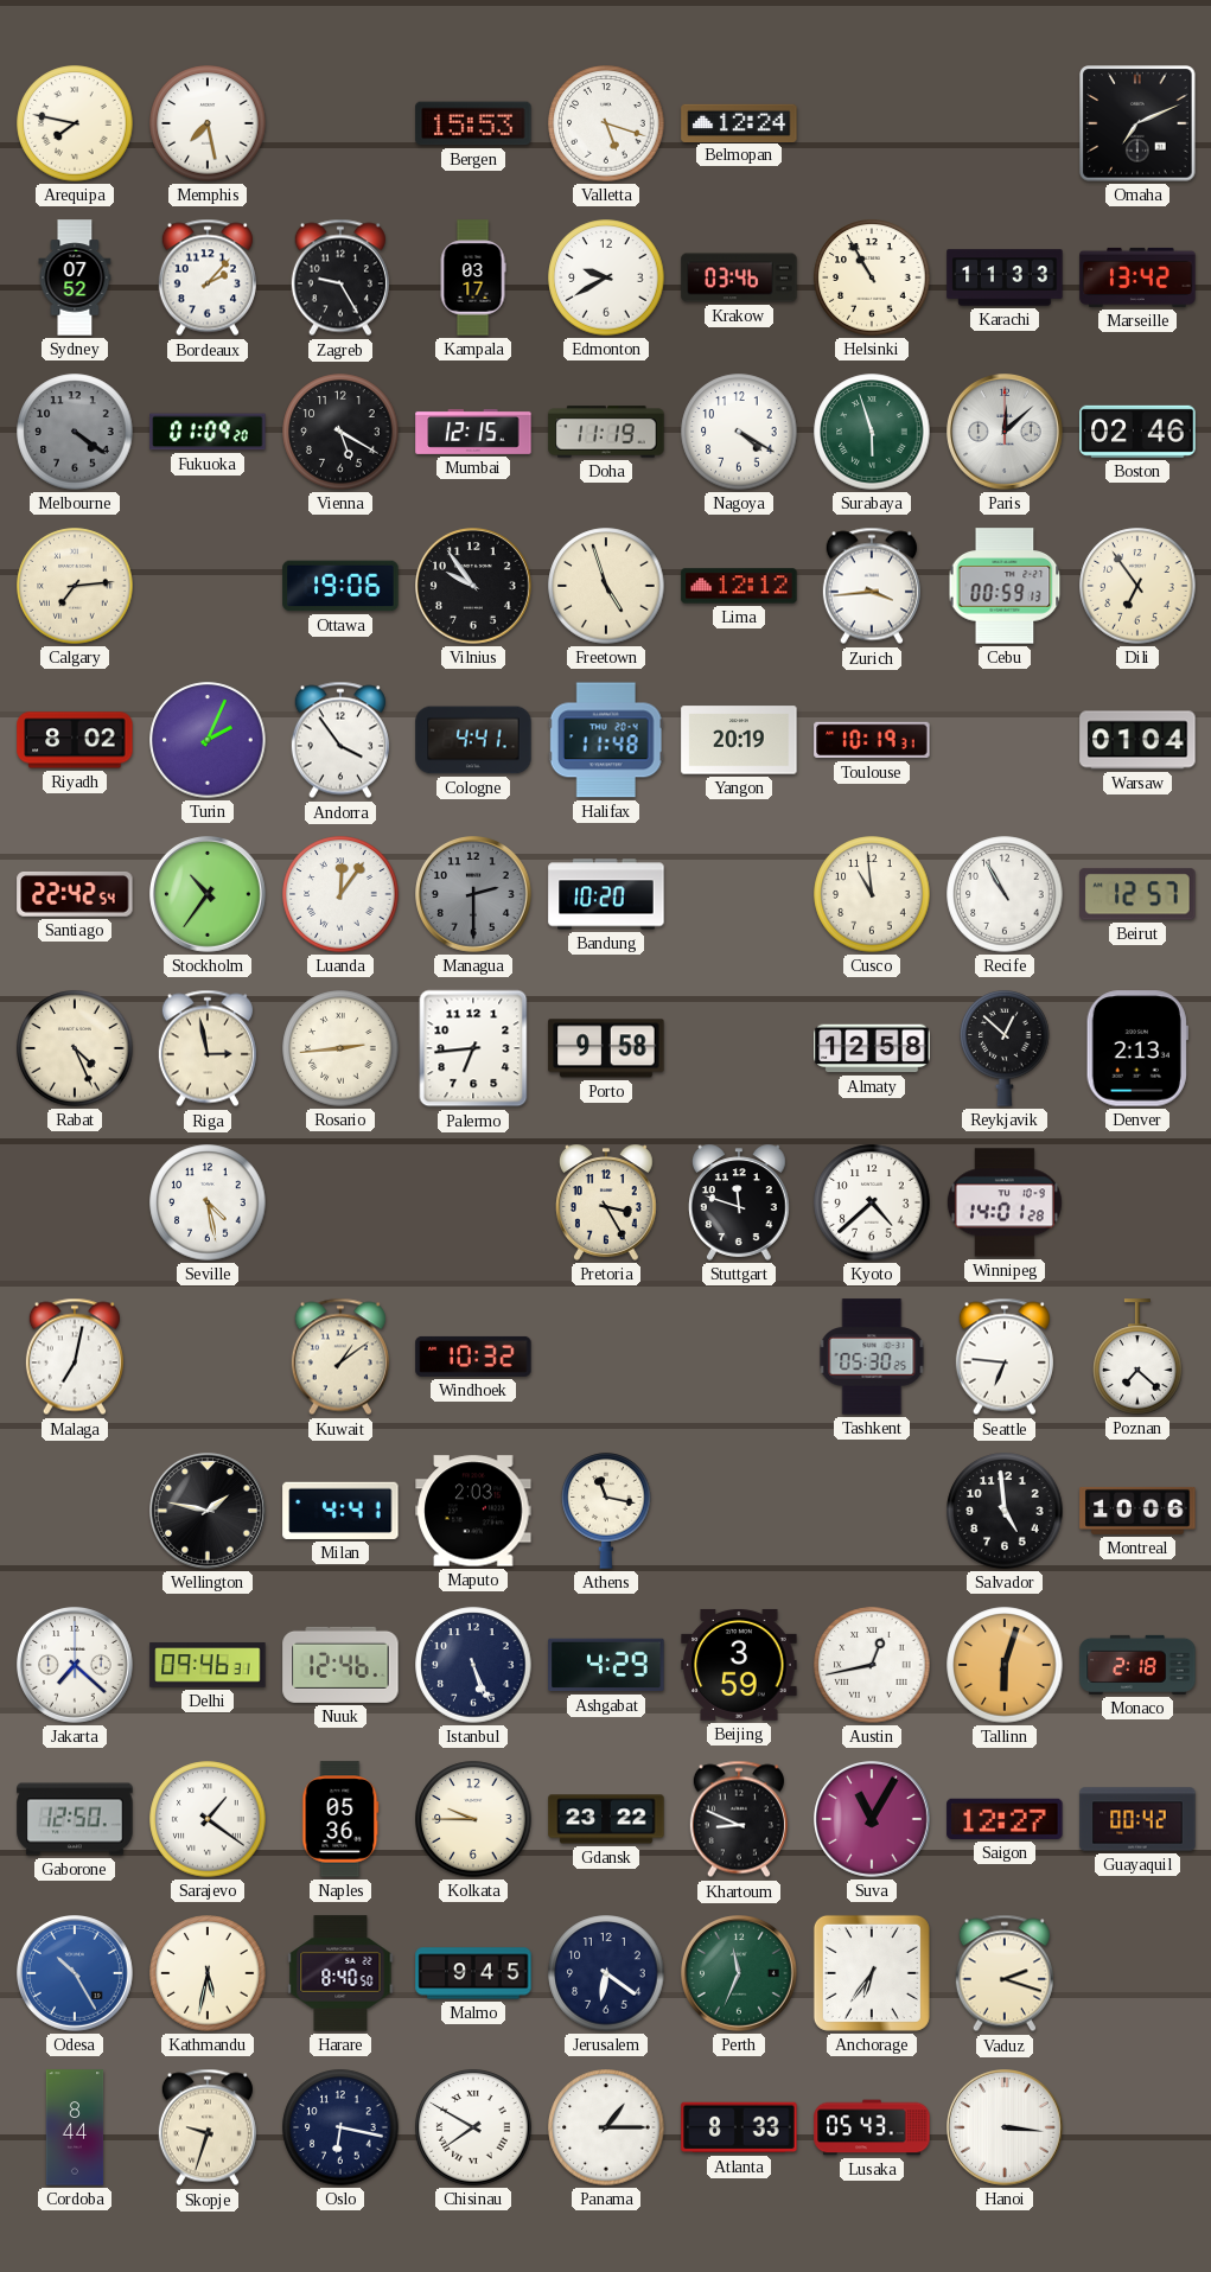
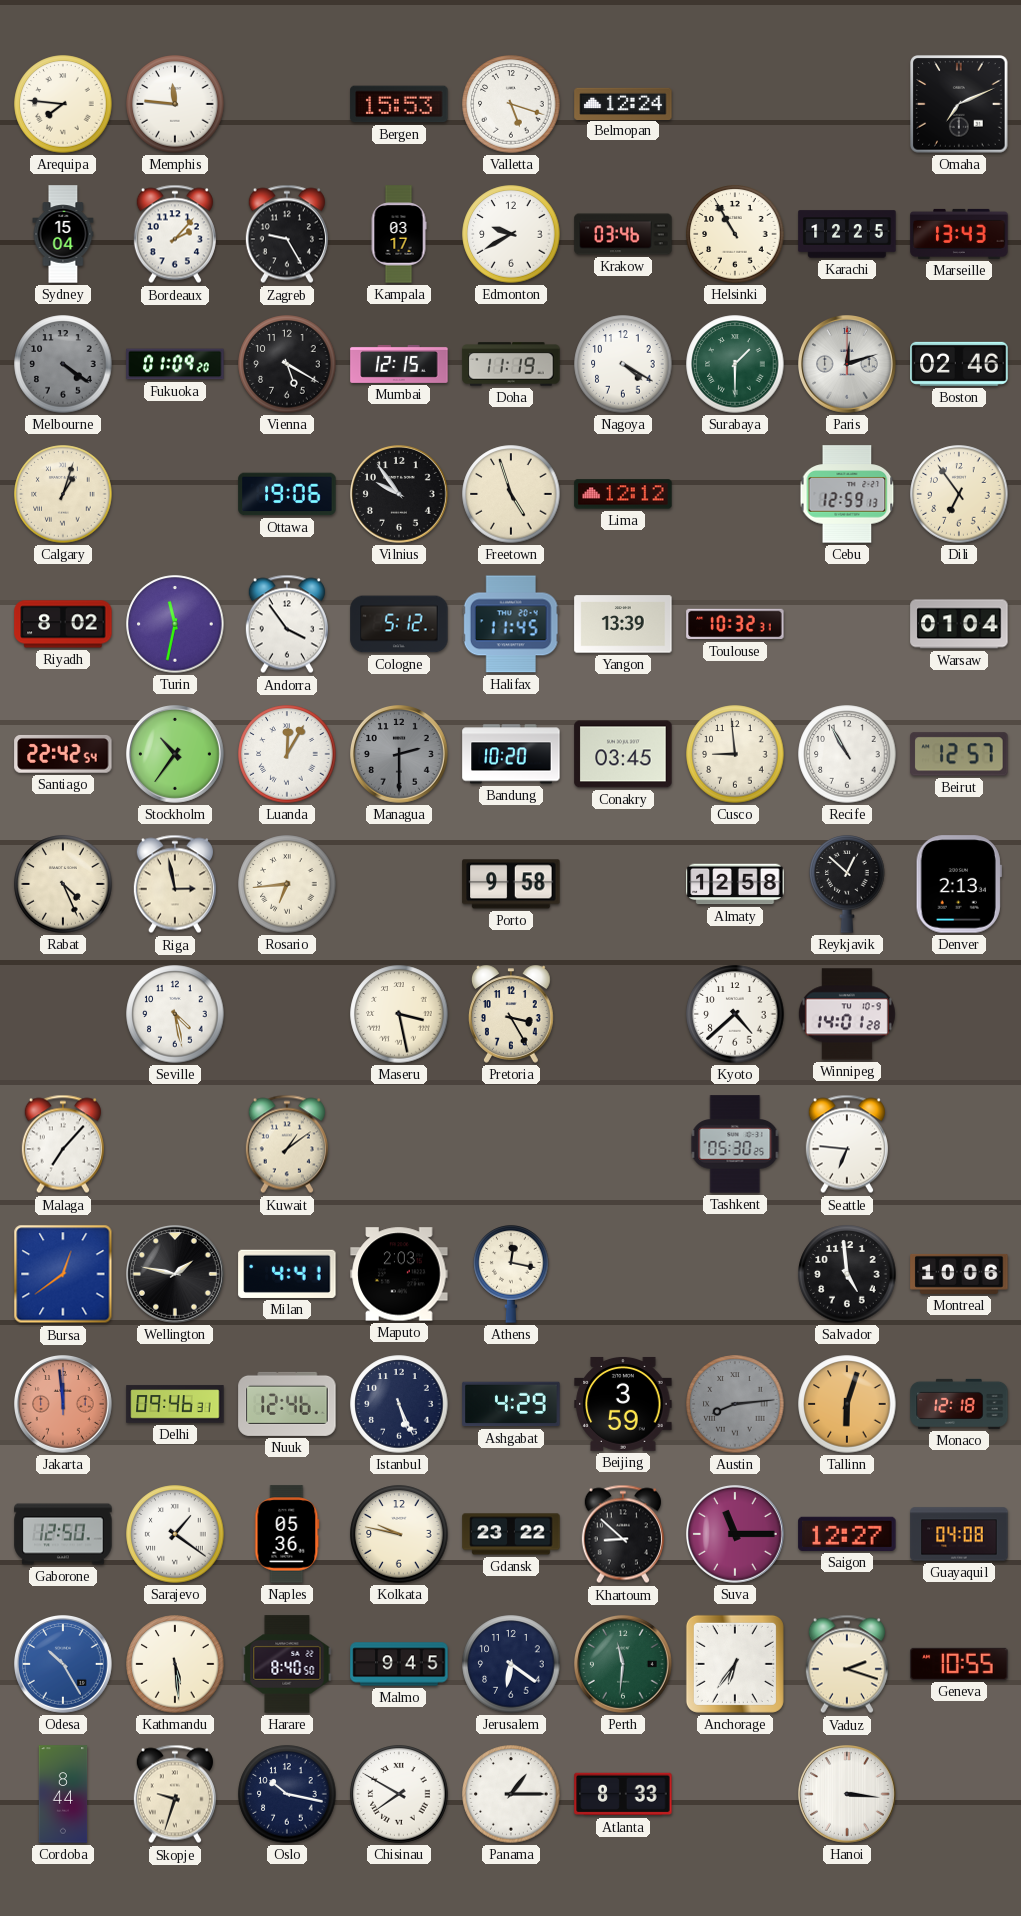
Arequipa: 7:47 -> 7:46
Memphis: 7:28 -> 11:46
Sydney: 07:52 -> 15:04
Karachi: 11:33 -> 12:25
Marseille: 13:42 -> 13:43
Surabaya: 5:57 -> 1:30
Paris: 12:08 -> 12:12
Calgary: 7:14 -> 1:03
Zurich: 3:44 -> none
Cebu: 00:59 -> 12:59
Turin: 2:04 -> 11:32
Cologne: 4:41 -> 5:12
Halifax: 11:48 -> 11:45
Yangon: 20:19 -> 13:39
Toulouse: 10:19 -> 10:32
Luanda: 12:06 -> 12:05
Conakry: none -> 03:45
Cusco: 10:59 -> 8:59
Rosario: 2:44 -> 6:44
Palermo: 6:44 -> none
Maseru: none -> 3:28
Stuttgart: 11:48 -> none
Malaga: 7:02 -> 7:07
Windhoek: 10:32 -> none
Poznan: 7:22 -> none
Bursa: none -> 12:39
Athens: 11:17 -> 12:17
Jakarta: 7:22 -> 11:59
Jakarta dial: white -> salmon
Austin: 12:43 -> 8:14
Austin dial: white -> grey
Monaco: 2:18 -> 12:18
Kolkata: 9:45 -> 9:47
Khartoum: 8:49 -> 8:52
Suva: 11:05 -> 11:15
Guayaquil: 00:42 -> 04:08
Kathmandu: 5:32 -> 5:29
Perth: 11:34 -> 11:31
Geneva: none -> 10:55
Oslo: 6:17 -> 10:17
Lusaka: 05:43 -> none
